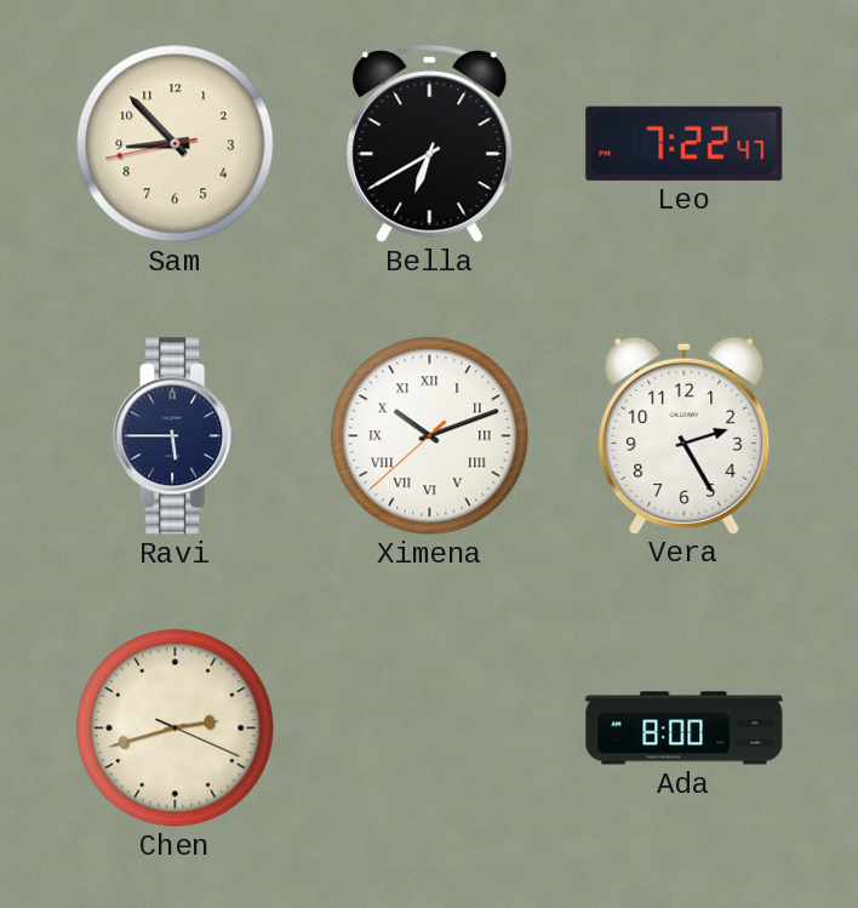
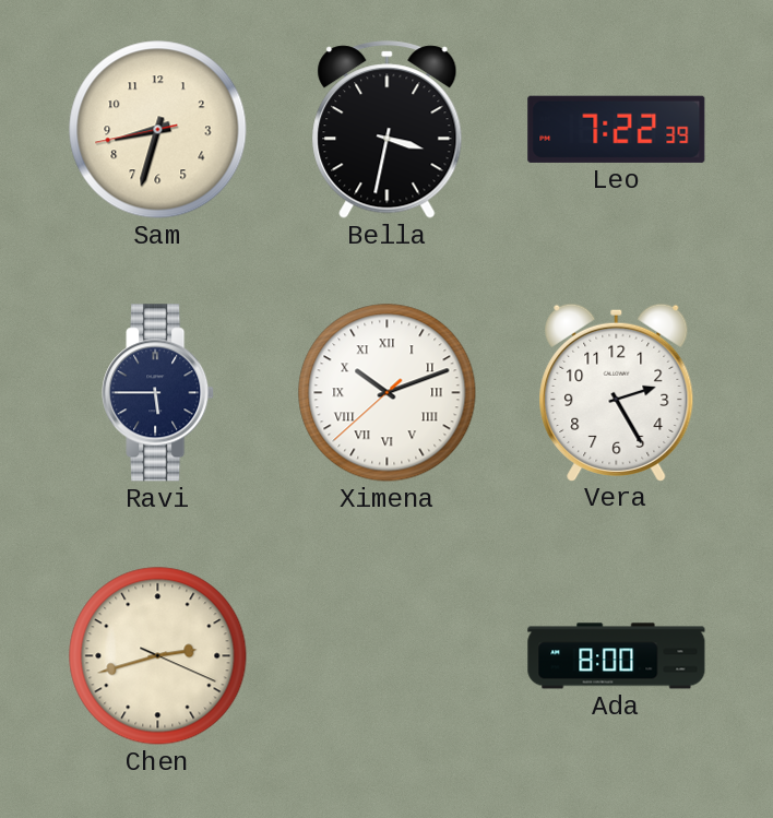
Sam: 8:52 -> 8:32
Bella: 6:40 -> 3:32
Leo: 7:22:47 -> 7:22:39
